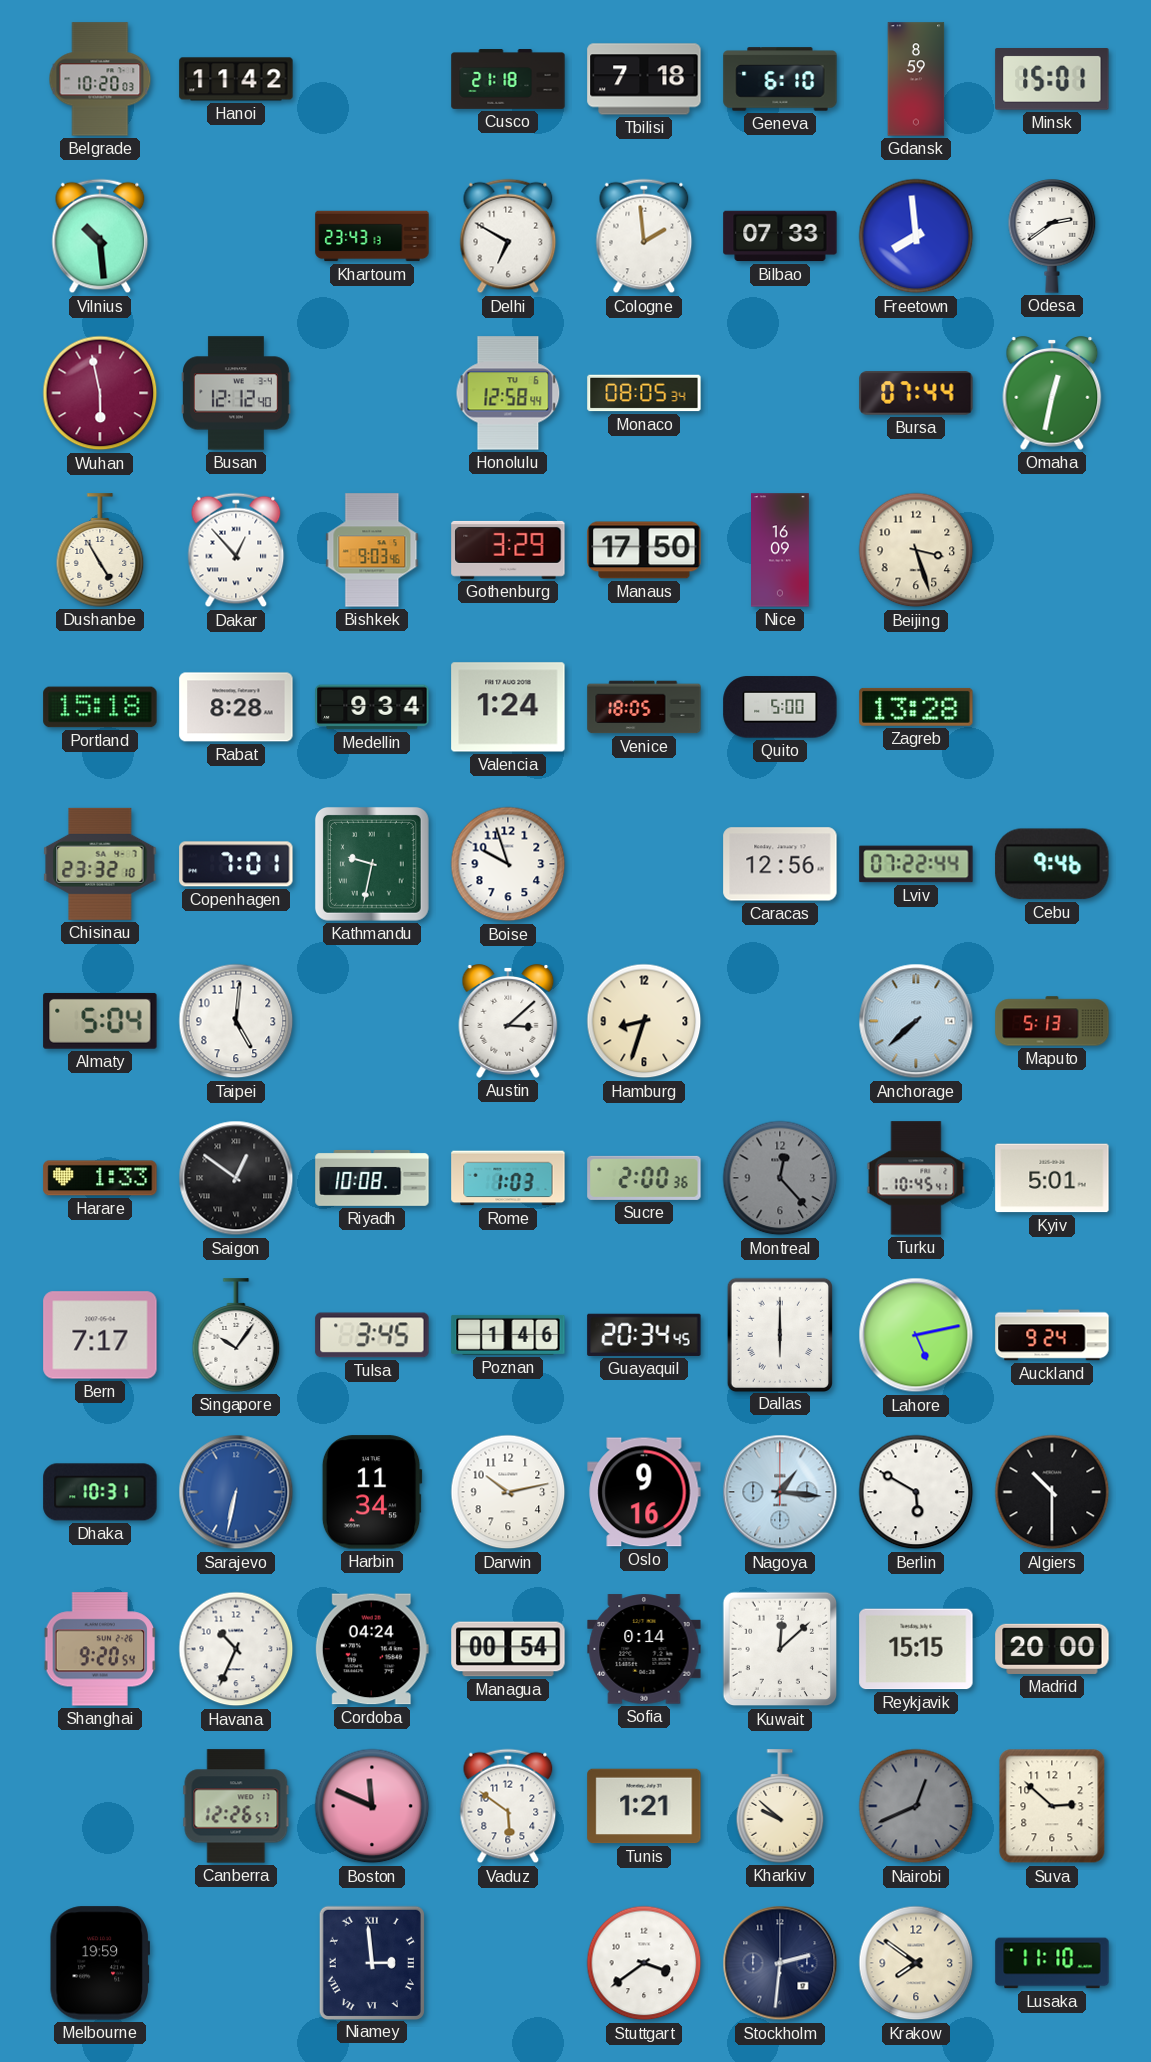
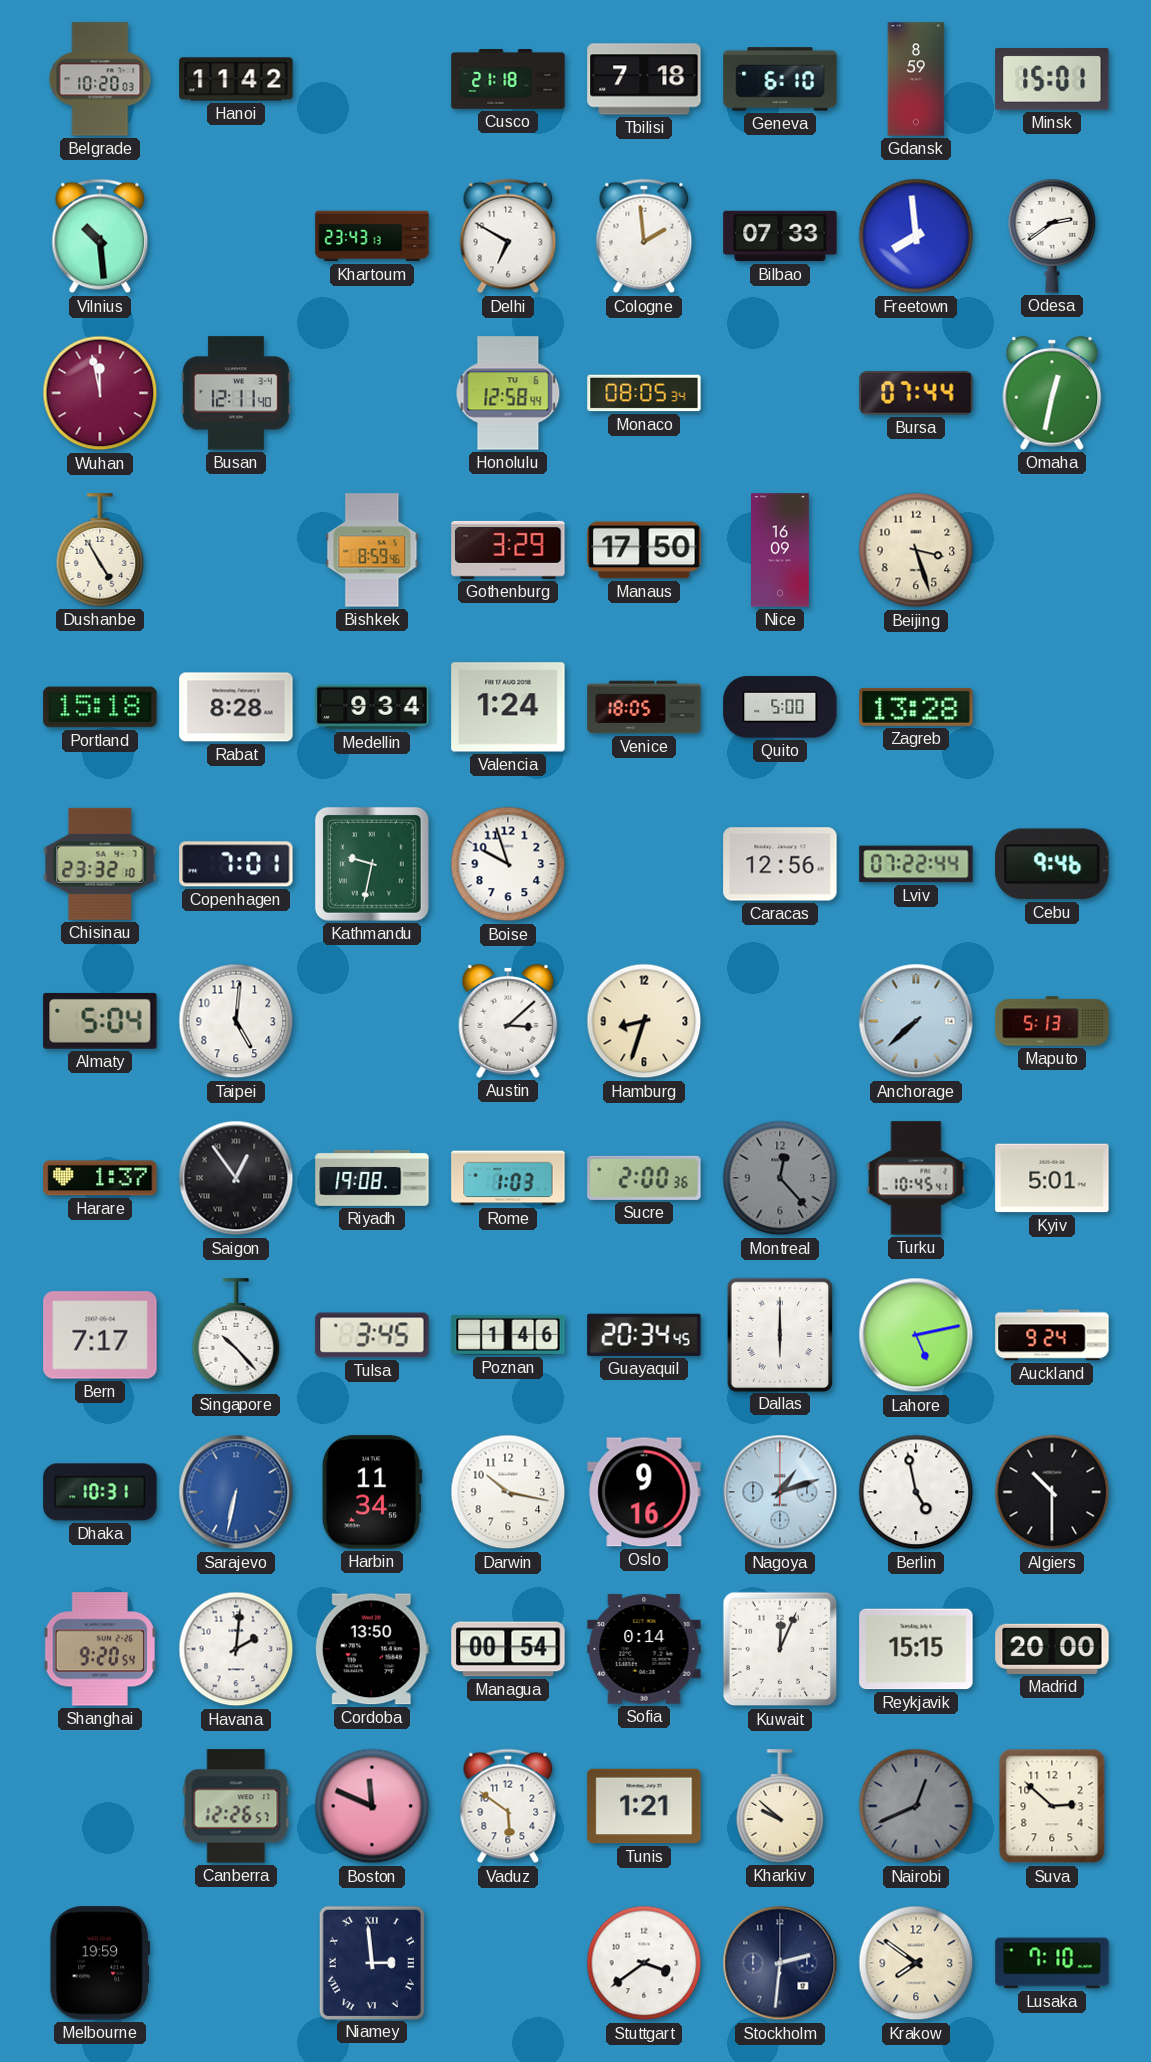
Wuhan: 5:58 -> 11:58
Busan: 12:12 -> 12:11
Dakar: 12:53 -> none
Bishkek: 9:03 -> 8:59
Harare: 1:33 -> 1:37
Saigon: 12:51 -> 12:54
Riyadh: 10:08 -> 19:08
Singapore: 10:06 -> 10:23
Darwin: 10:13 -> 10:17
Nagoya: 1:16 -> 1:12
Berlin: 5:50 -> 4:58
Havana: 10:34 -> 2:01
Cordoba: 04:24 -> 13:50
Kuwait: 12:08 -> 12:04
Lusaka: 11:10 -> 7:10
